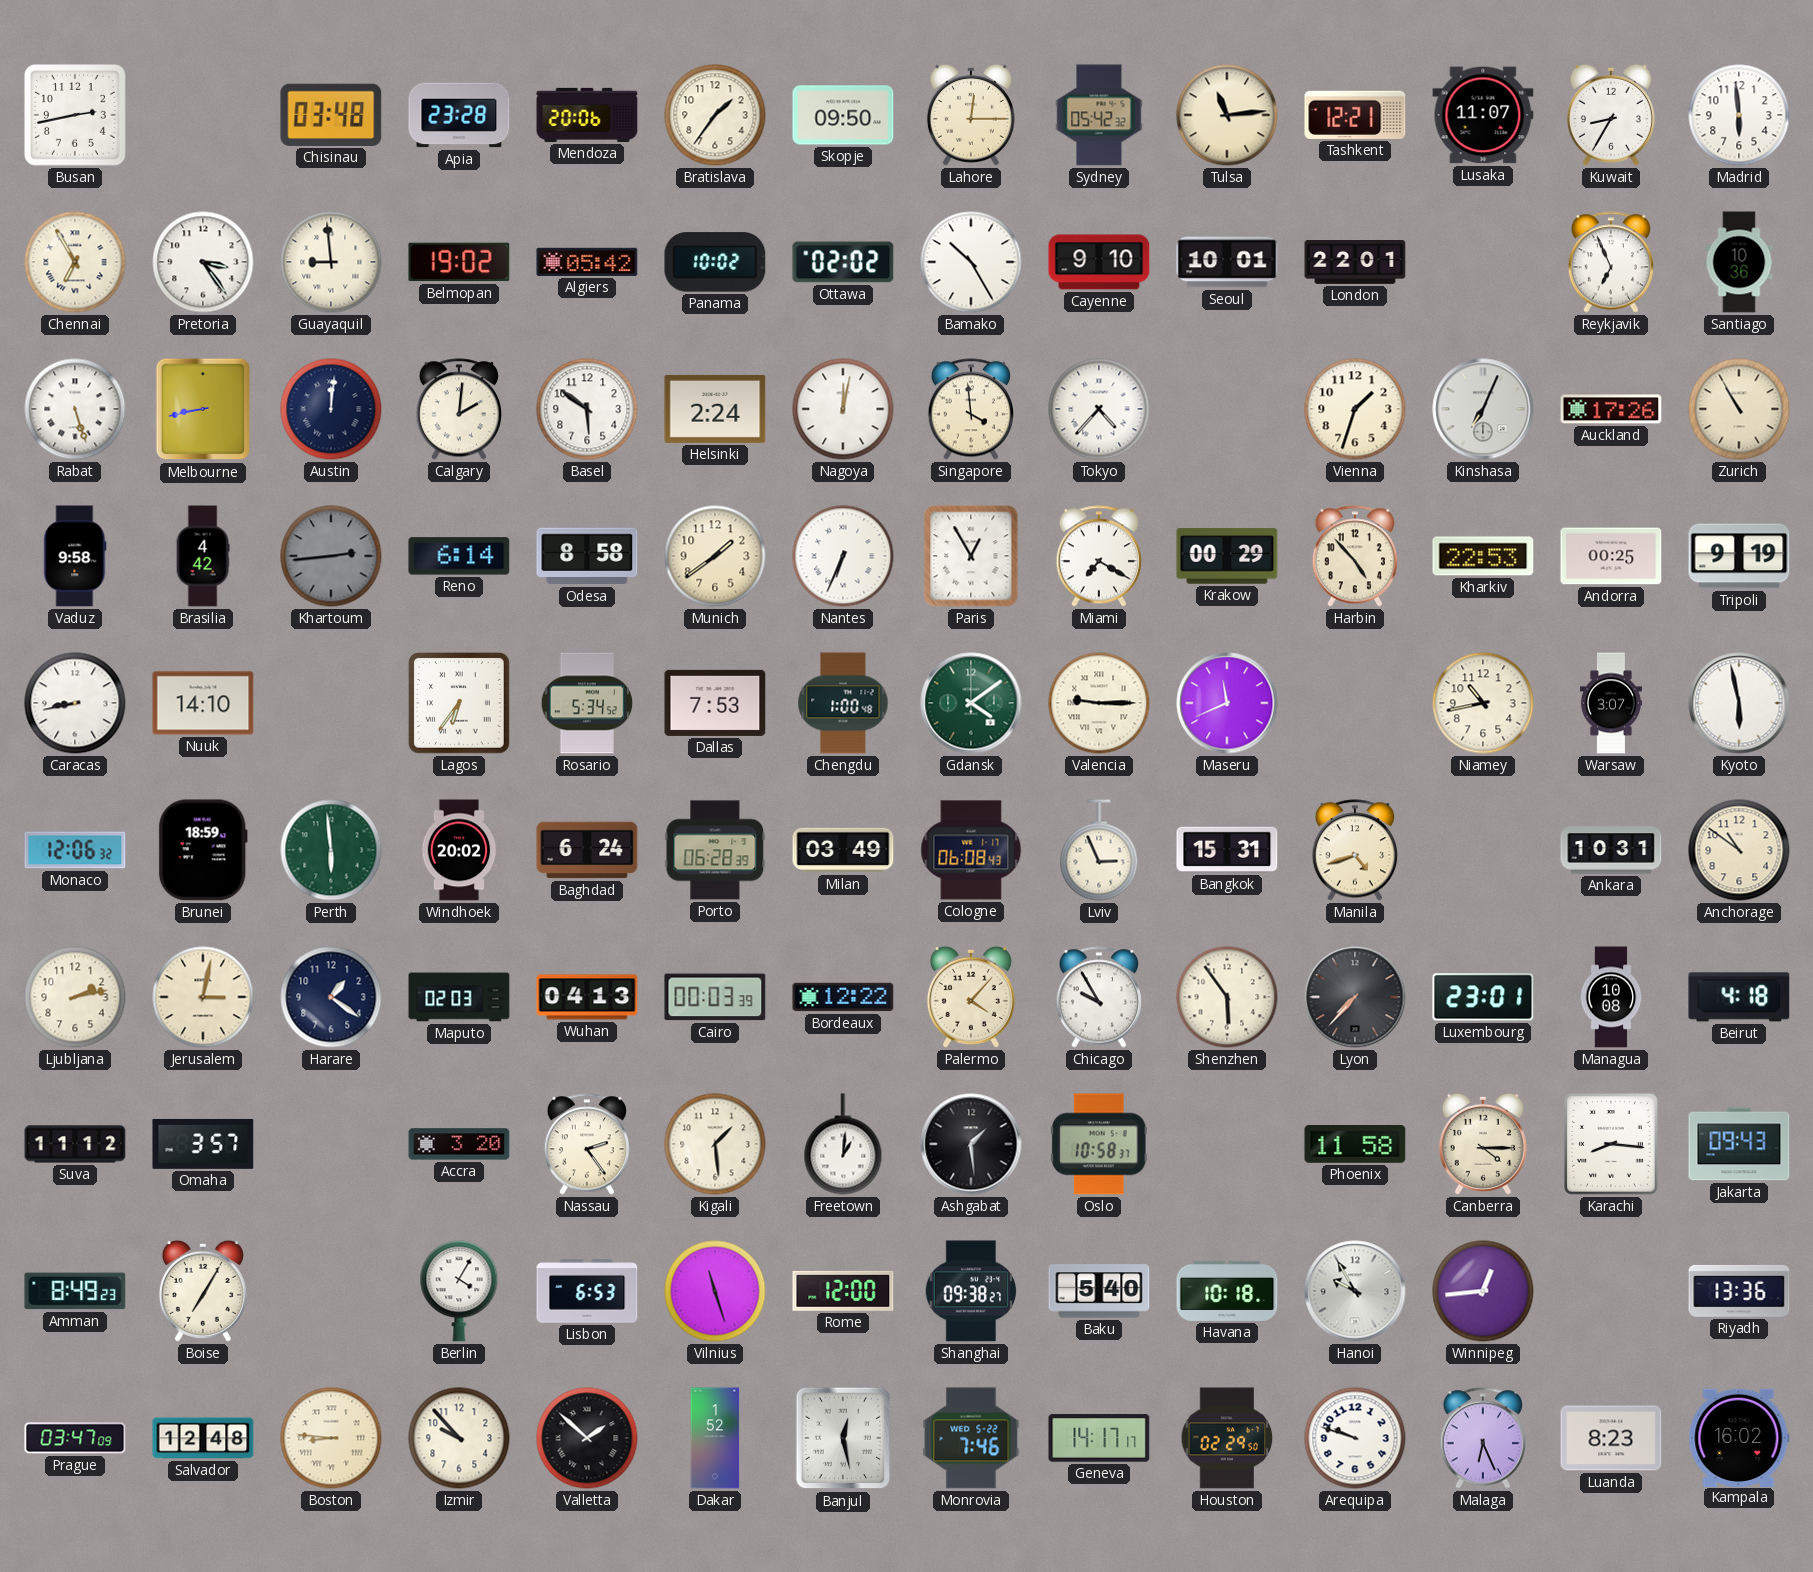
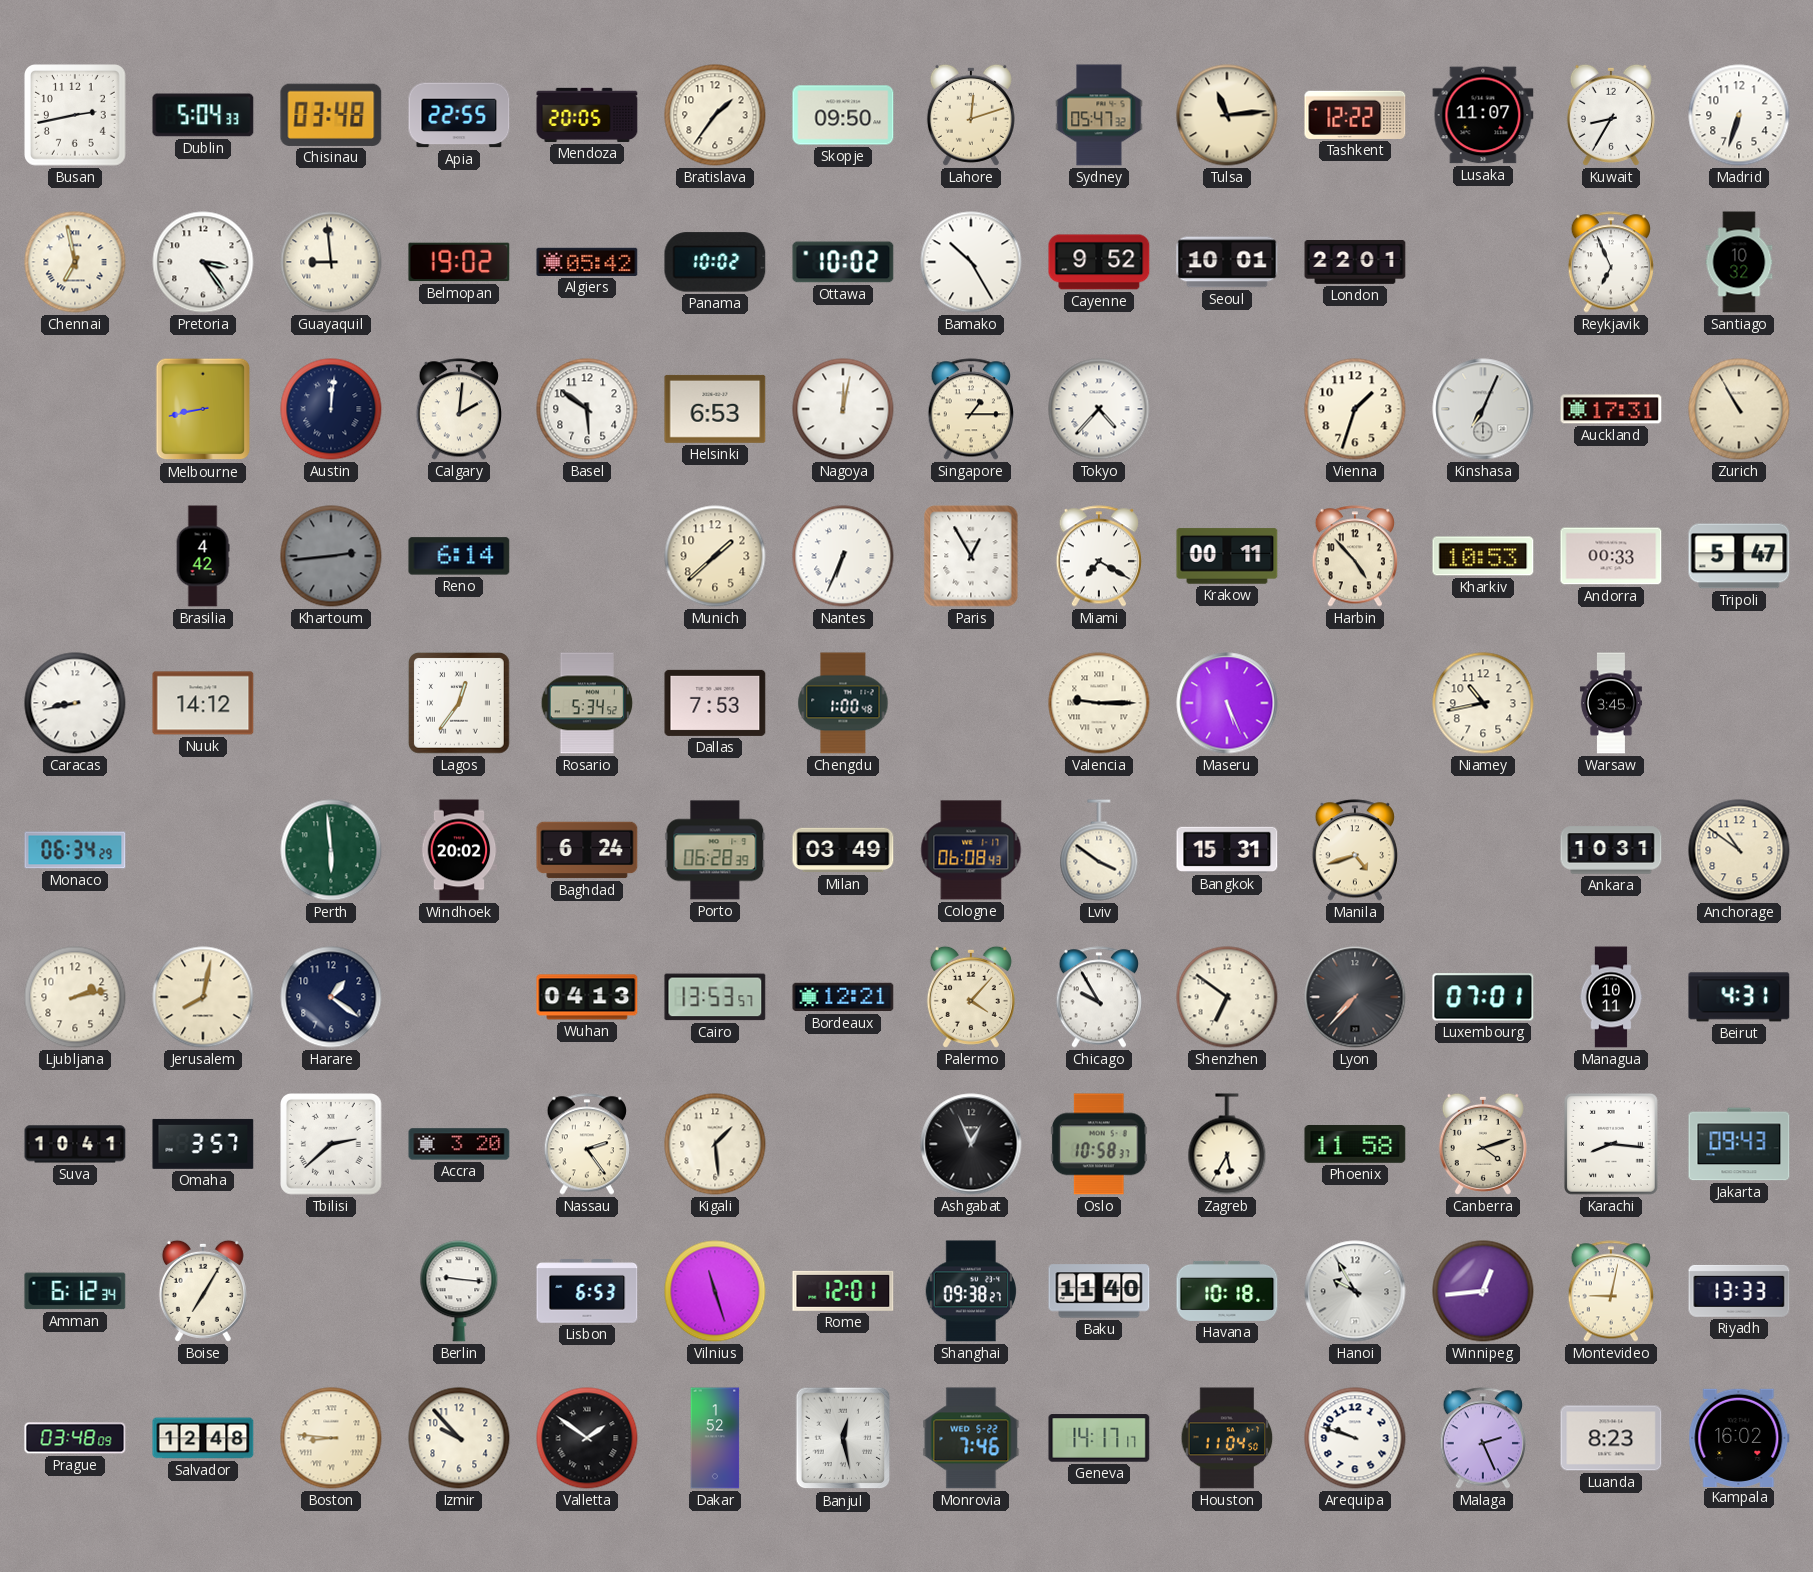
Dublin: none -> 5:04
Apia: 23:28 -> 22:55
Mendoza: 20:06 -> 20:05
Lahore: 12:15 -> 12:12
Sydney: 05:42 -> 05:47
Tashkent: 12:21 -> 12:22
Madrid: 5:59 -> 6:33
Chennai: 6:55 -> 6:58
Ottawa: 02:02 -> 10:02
Cayenne: 9:10 -> 9:52
Santiago: 10:36 -> 10:32
Rabat: 5:27 -> none
Helsinki: 2:24 -> 6:53
Singapore: 3:59 -> 1:15
Auckland: 17:26 -> 17:31
Vaduz: 9:58 -> none
Odesa: 8:58 -> none
Munich: 1:39 -> 1:38
Krakow: 00:29 -> 00:11
Kharkiv: 22:53 -> 10:53
Andorra: 00:25 -> 00:33
Tripoli: 9:19 -> 5:47
Nuuk: 14:10 -> 14:12
Lagos: 6:36 -> 12:36
Gdansk: 4:09 -> none
Maseru: 11:41 -> 5:26
Warsaw: 3:07 -> 3:45
Kyoto: 5:58 -> none
Monaco: 12:06 -> 06:34
Brunei: 18:59 -> none
Lviv: 2:56 -> 3:51
Jerusalem: 3:02 -> 8:02
Maputo: 02:03 -> none
Cairo: 00:03 -> 13:53
Bordeaux: 12:22 -> 12:21
Shenzhen: 5:54 -> 6:51
Luxembourg: 23:01 -> 07:01
Managua: 10:08 -> 10:11
Beirut: 4:18 -> 4:31
Suva: 11:12 -> 10:41
Tbilisi: none -> 2:38
Freetown: 1:01 -> none
Ashgabat: 1:29 -> 12:56
Zagreb: none -> 5:35
Canberra: 4:15 -> 4:12
Amman: 8:49 -> 6:12
Berlin: 4:05 -> 9:16
Rome: 12:00 -> 12:01
Baku: 5:40 -> 11:40
Montevideo: none -> 9:02
Riyadh: 13:36 -> 13:33
Prague: 03:47 -> 03:48
Valletta: 1:52 -> 1:51
Houston: 02:29 -> 11:04
Malaga: 6:26 -> 2:26
